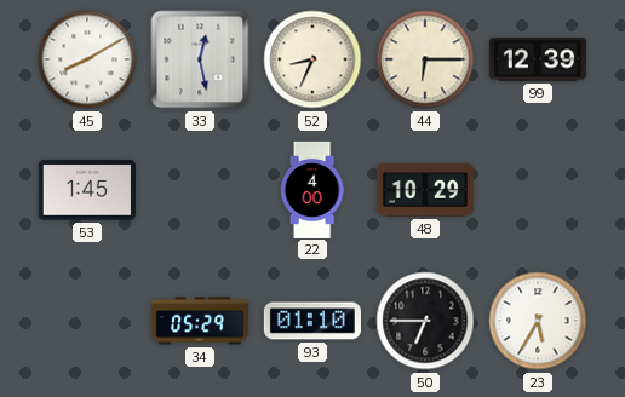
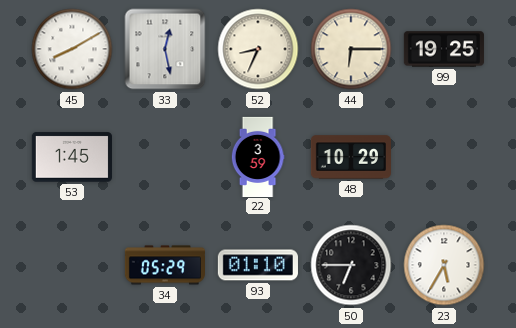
99: 12:39 -> 19:25
22: 4:00 -> 3:59
